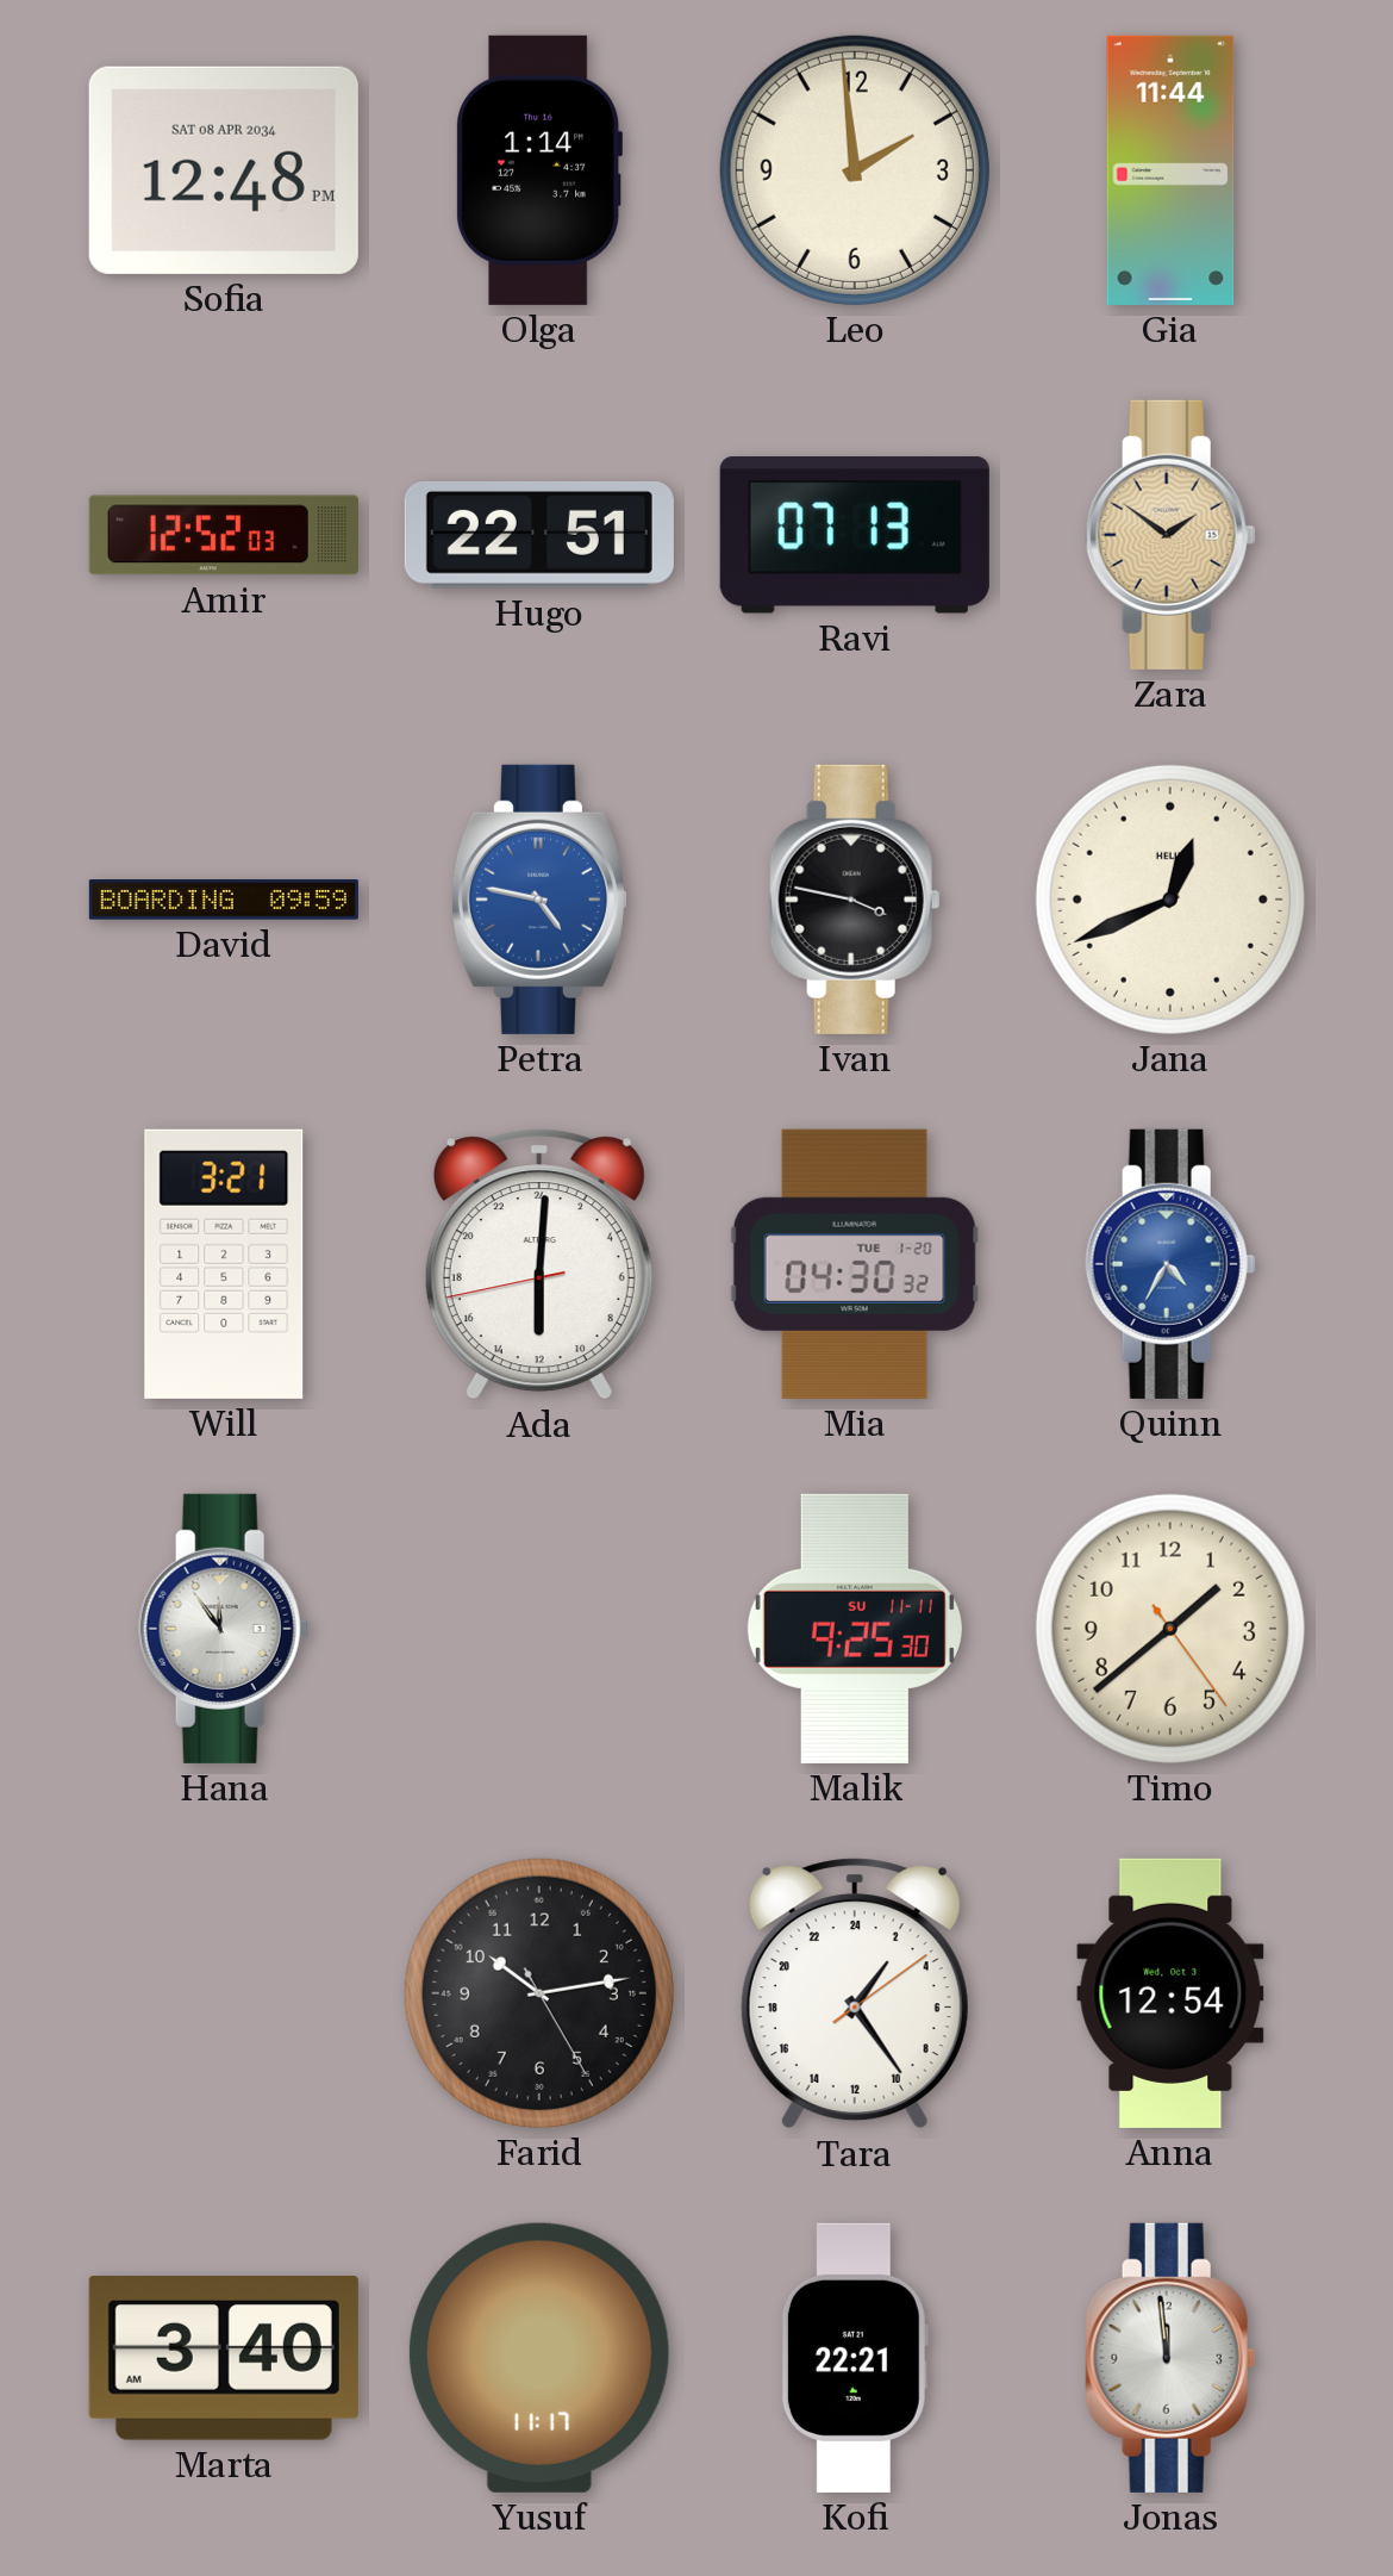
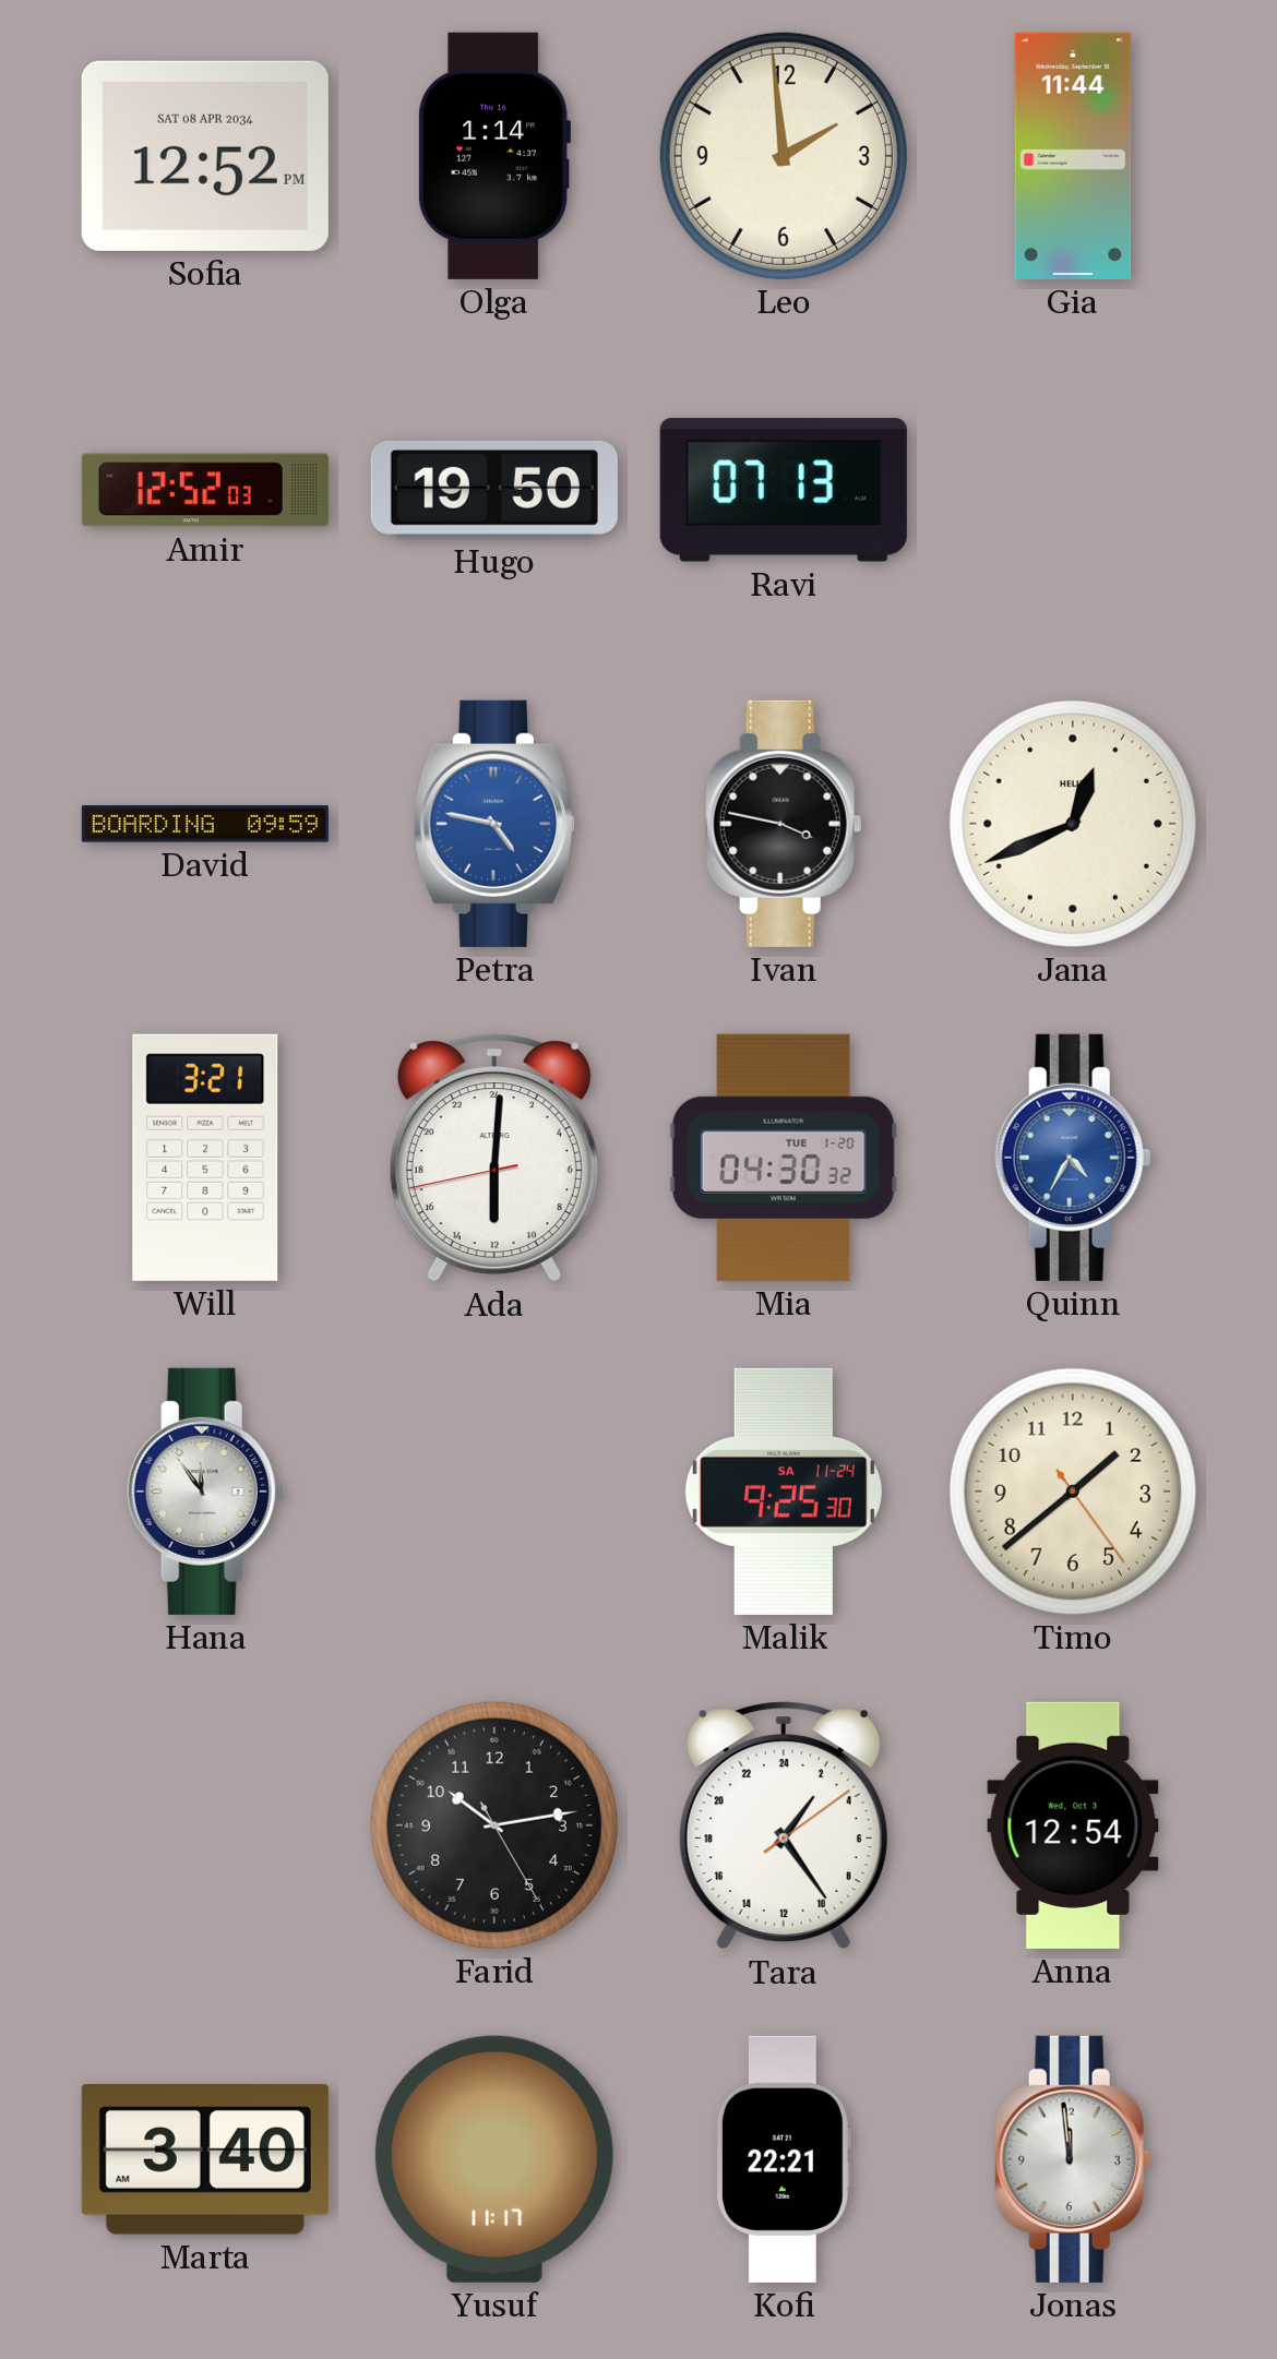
Sofia: 12:48 -> 12:52
Hugo: 22:51 -> 19:50
Zara: 1:51 -> none
Malik date: SU 11-11 -> SA 11-24
